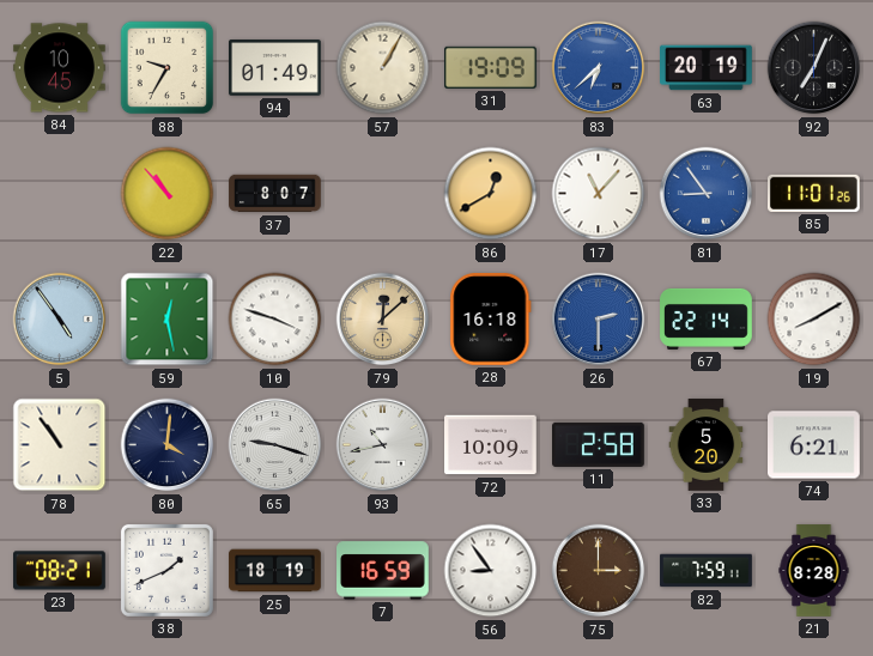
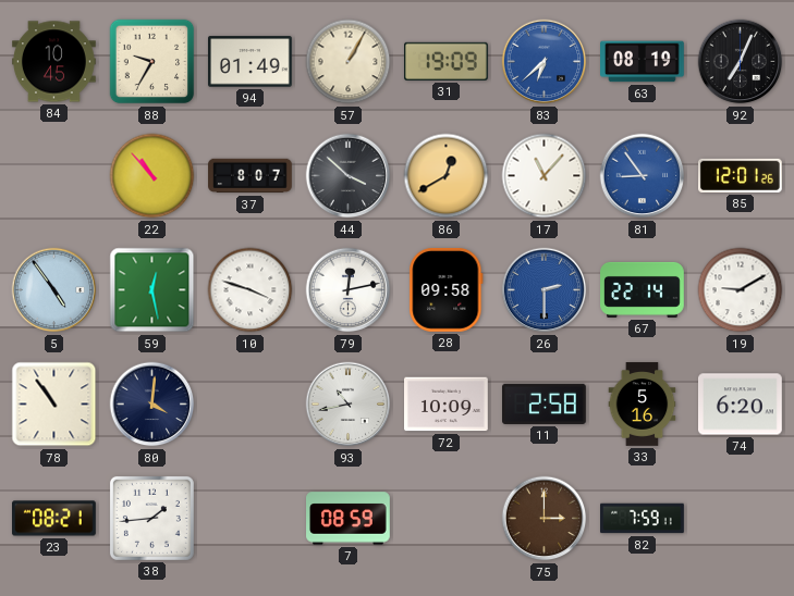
63: 20:19 -> 08:19
44: none -> 3:52
85: 11:01 -> 12:01
79: 12:08 -> 12:13
79 dial: champagne -> white
28: 16:18 -> 09:58
19: 8:10 -> 9:10
65: 9:18 -> none
33: 5:20 -> 5:16
74: 6:21 -> 6:20
38: 1:41 -> 1:44
25: 18:19 -> none
7: 16:59 -> 08:59
56: 8:54 -> none
21: 8:28 -> none
